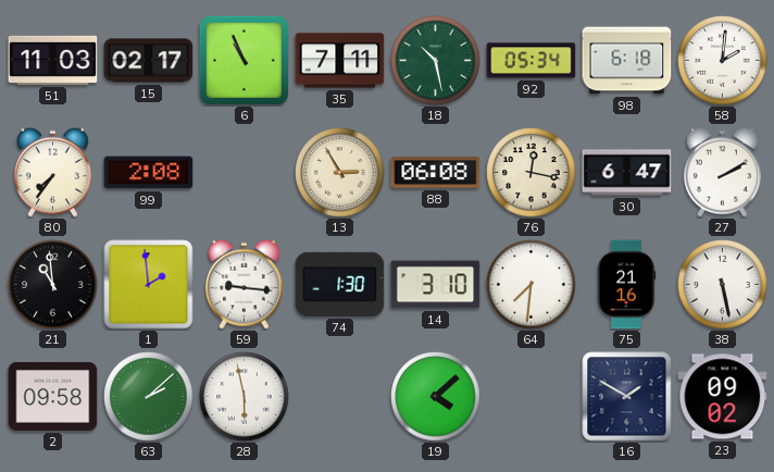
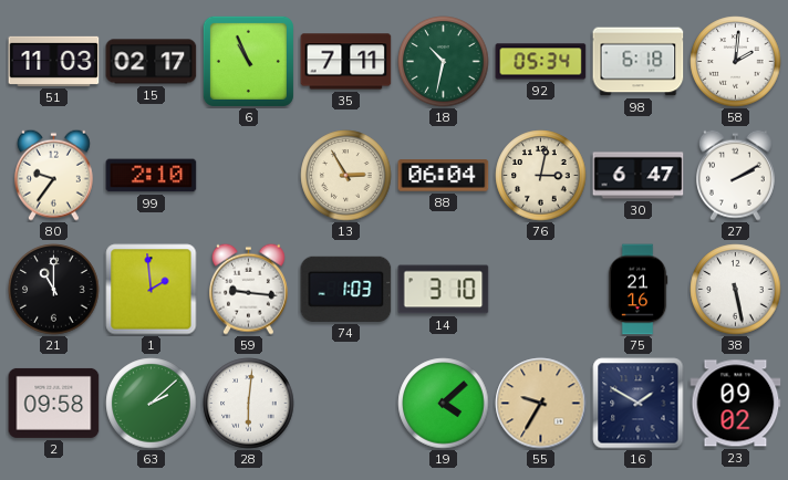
18: 10:28 -> 10:32
80: 7:36 -> 9:36
99: 2:08 -> 2:10
88: 06:08 -> 06:04
76: 12:17 -> 3:02
21: 10:59 -> 11:00
74: 1:30 -> 1:03
64: 7:31 -> none
28: 5:58 -> 6:01
55: none -> 9:35
